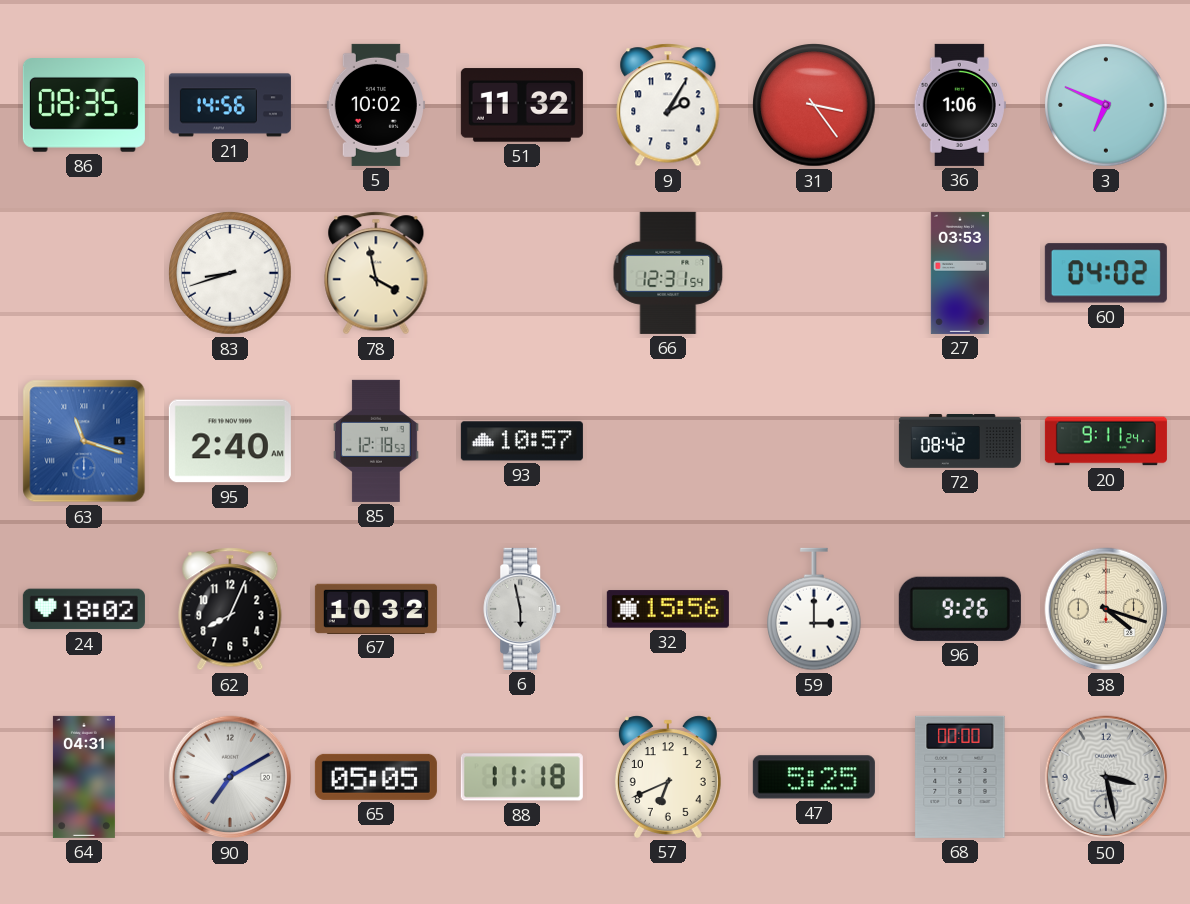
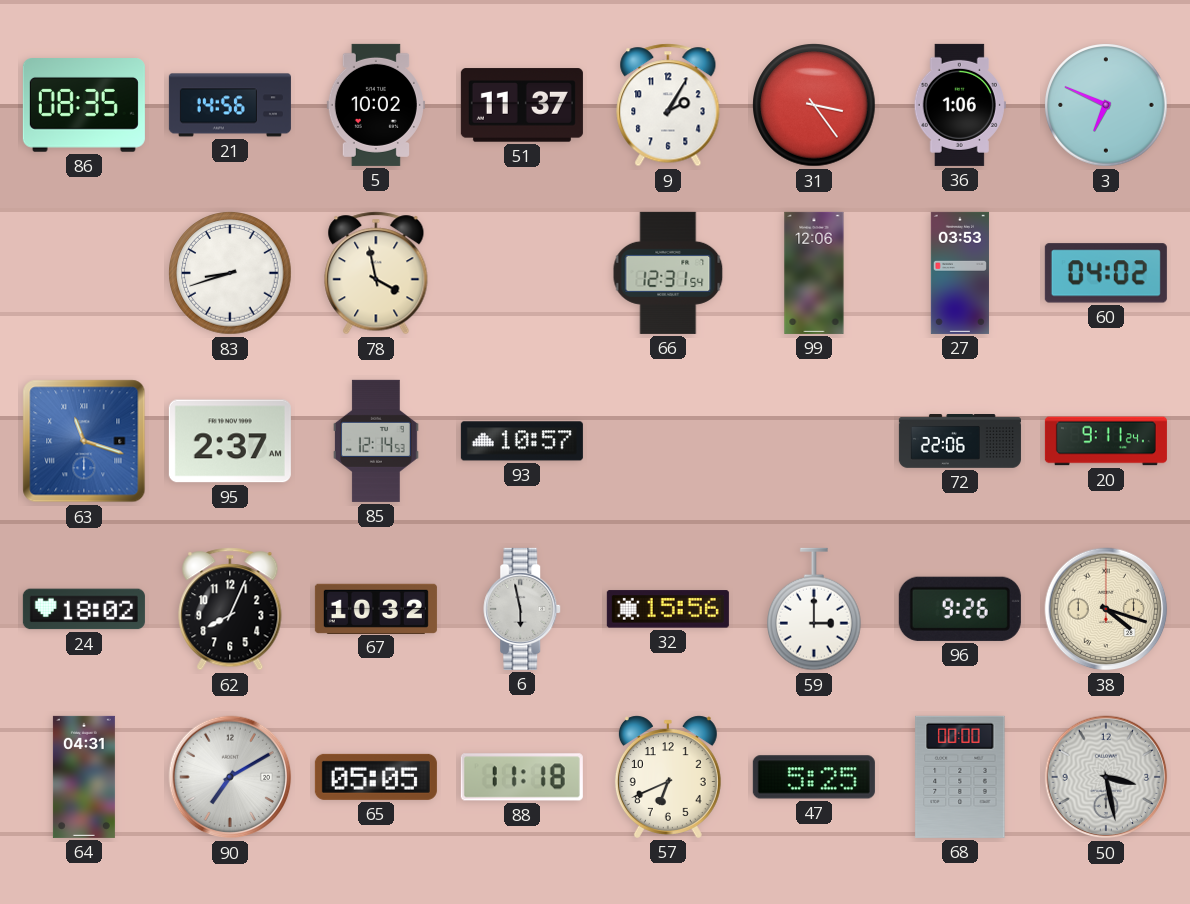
51: 11:32 -> 11:37
99: none -> 12:06
95: 2:40 -> 2:37
85: 12:18 -> 12:14
72: 08:42 -> 22:06
